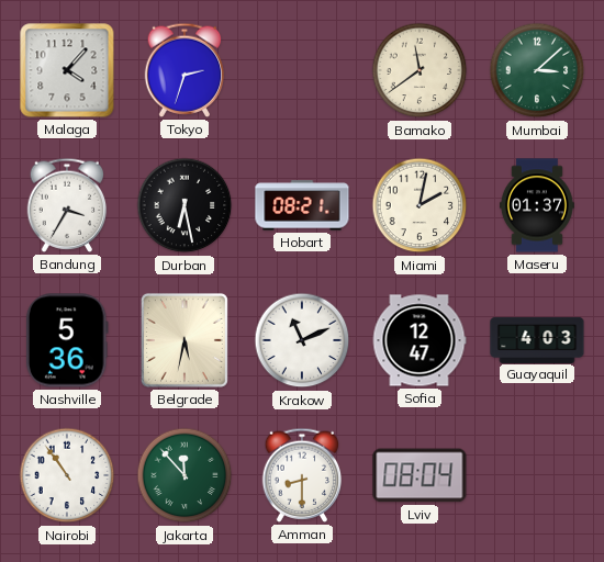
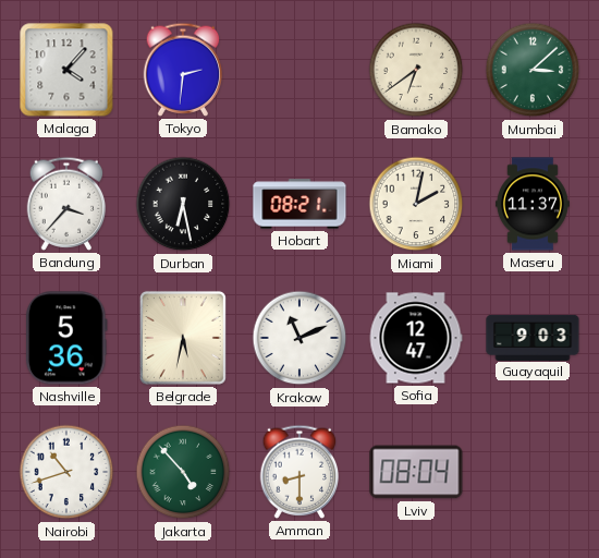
Tokyo: 2:33 -> 2:31
Bamako: 11:39 -> 6:39
Bandung: 3:35 -> 3:37
Maseru: 01:37 -> 11:37
Guayaquil: 4:03 -> 9:03
Nairobi: 10:54 -> 10:42
Jakarta: 11:53 -> 4:53
